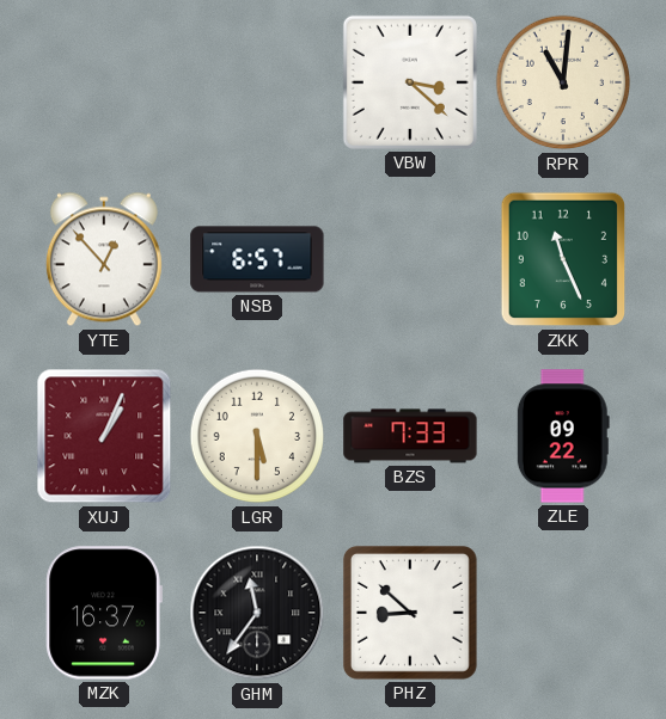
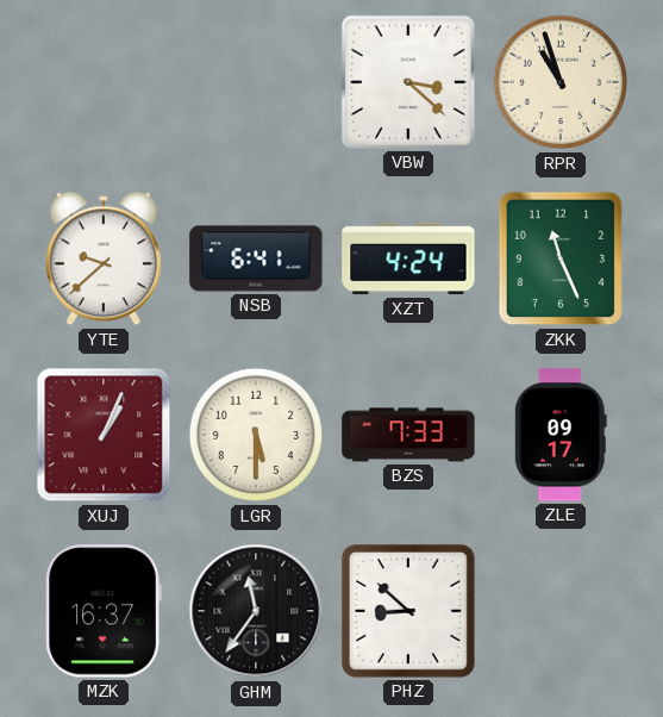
RPR: 11:01 -> 10:57
YTE: 12:53 -> 9:38
NSB: 6:57 -> 6:41
XZT: none -> 4:24
ZLE: 09:22 -> 09:17
